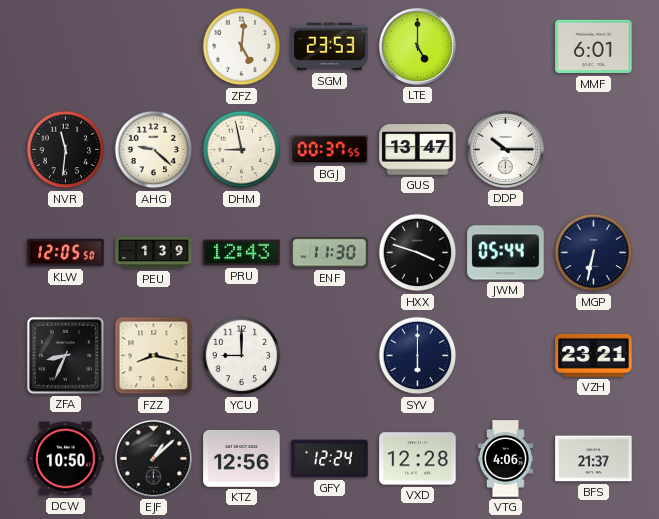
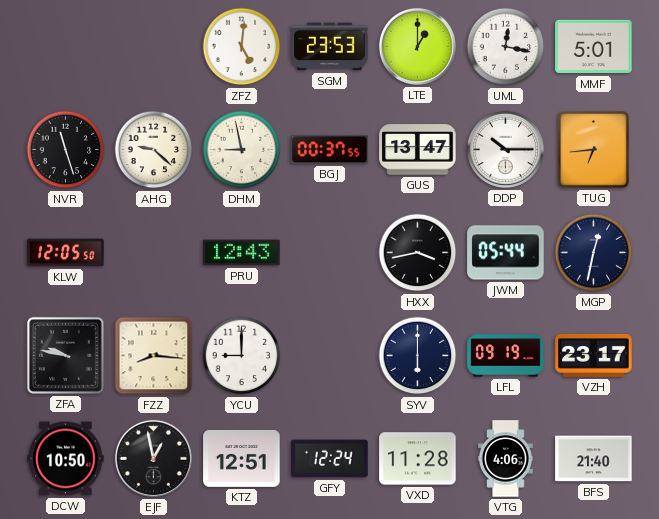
LTE: 5:00 -> 1:00
UML: none -> 12:17
MMF: 6:01 -> 5:01
NVR: 11:31 -> 11:27
TUG: none -> 6:44
PEU: 1:39 -> none
ENF: 11:30 -> none
HXX: 3:48 -> 3:43
MGP: 6:32 -> 12:32
ZFA: 8:34 -> 9:47
FZZ: 8:17 -> 8:16
LFL: none -> 09:19
VZH: 23:21 -> 23:17
EJF: 1:08 -> 12:58
KTZ: 12:56 -> 12:51
VXD: 12:28 -> 11:28
BFS: 21:37 -> 21:40
